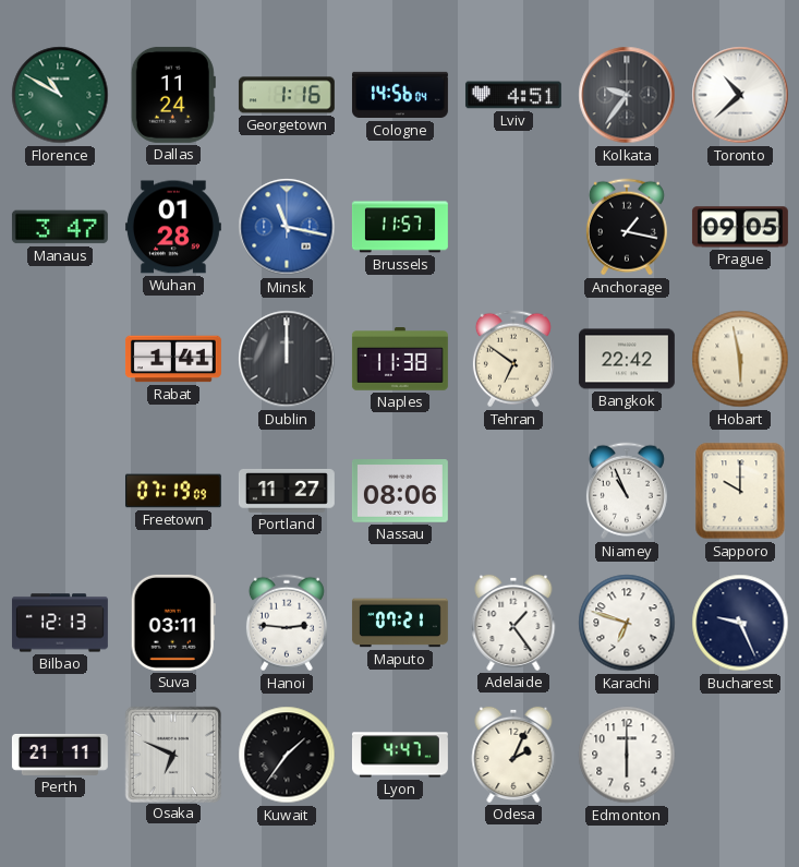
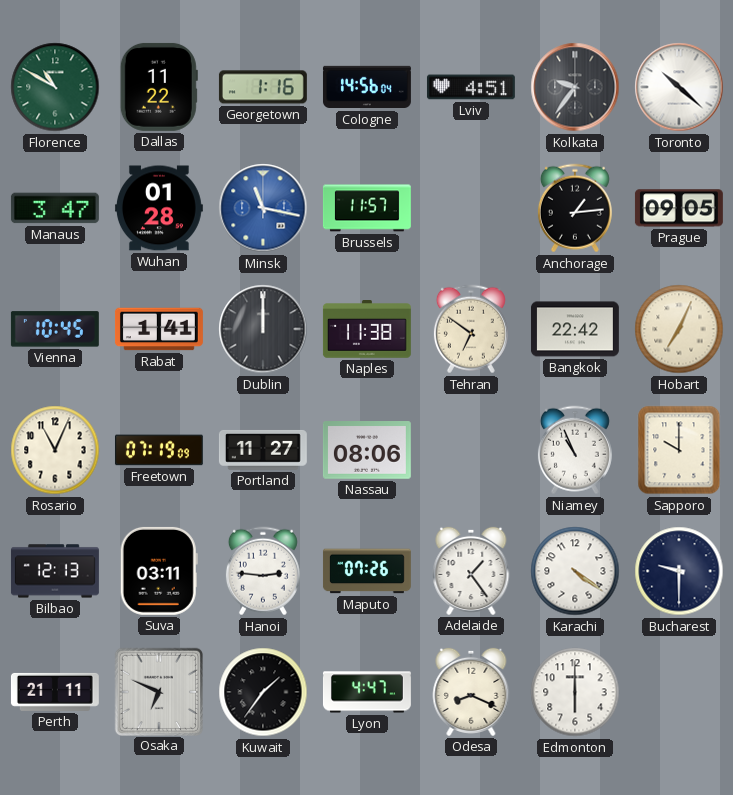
Dallas: 11:24 -> 11:22
Toronto: 10:38 -> 10:22
Anchorage: 1:17 -> 1:14
Vienna: none -> 10:45
Hobart: 5:58 -> 7:04
Rosario: none -> 11:04
Maputo: 07:21 -> 07:26
Karachi: 6:48 -> 4:21
Bucharest: 9:26 -> 9:30
Odesa: 2:04 -> 8:19
